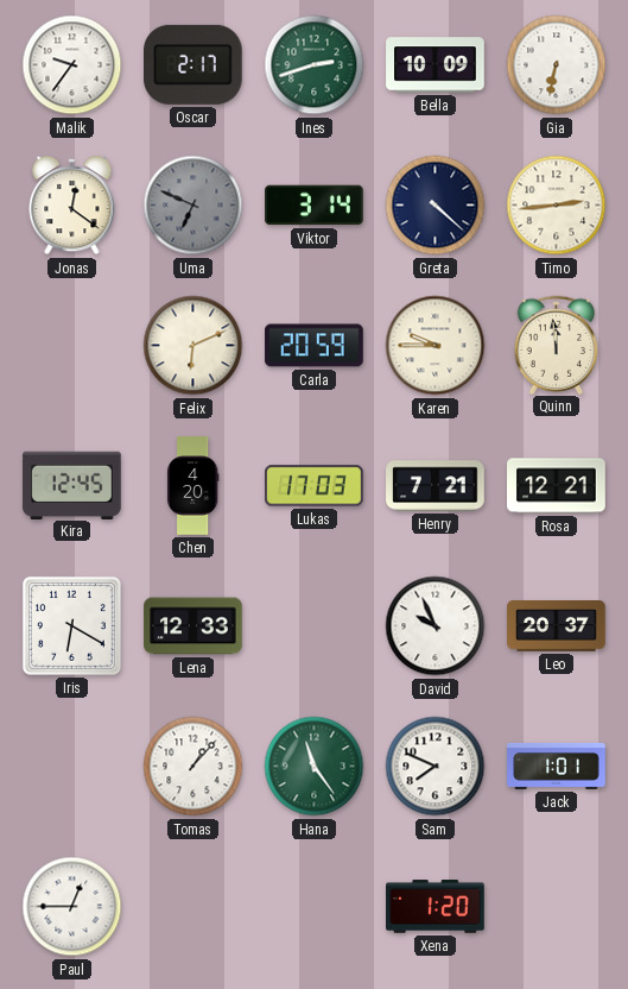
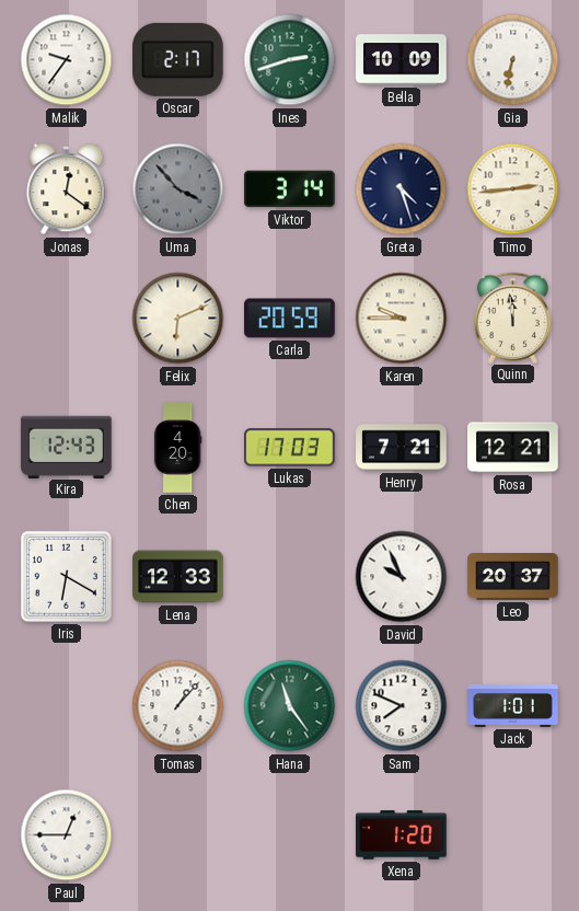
Uma: 6:49 -> 3:53
Greta: 4:22 -> 4:27
Kira: 12:45 -> 12:43
